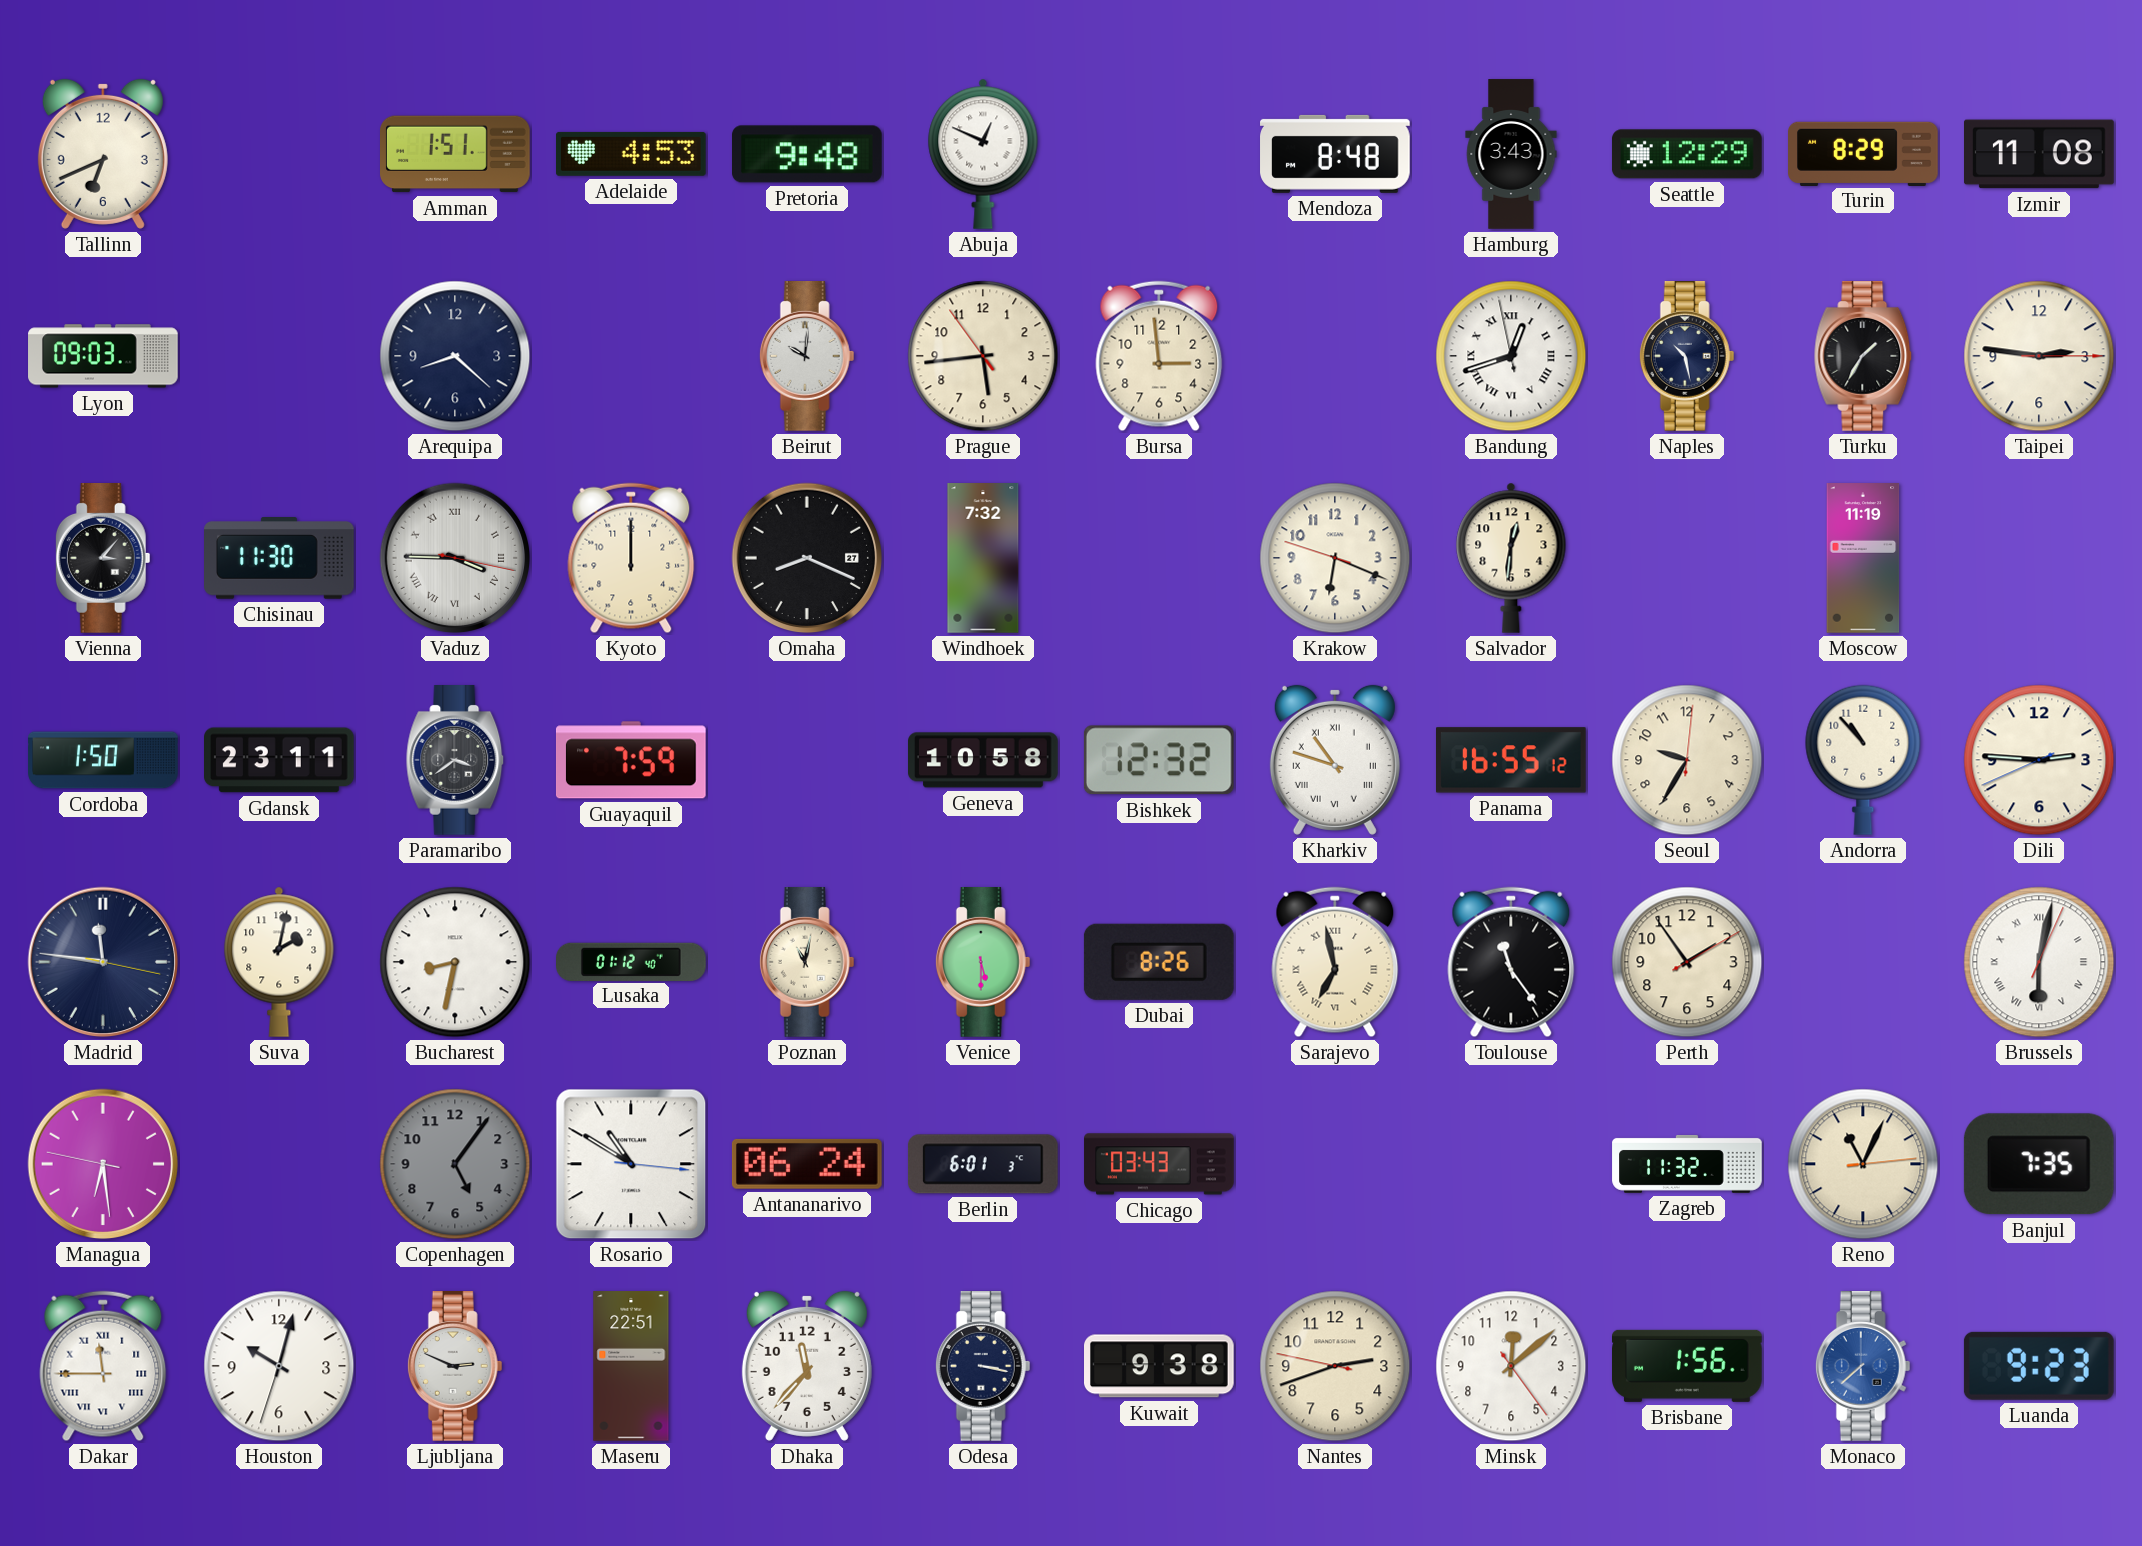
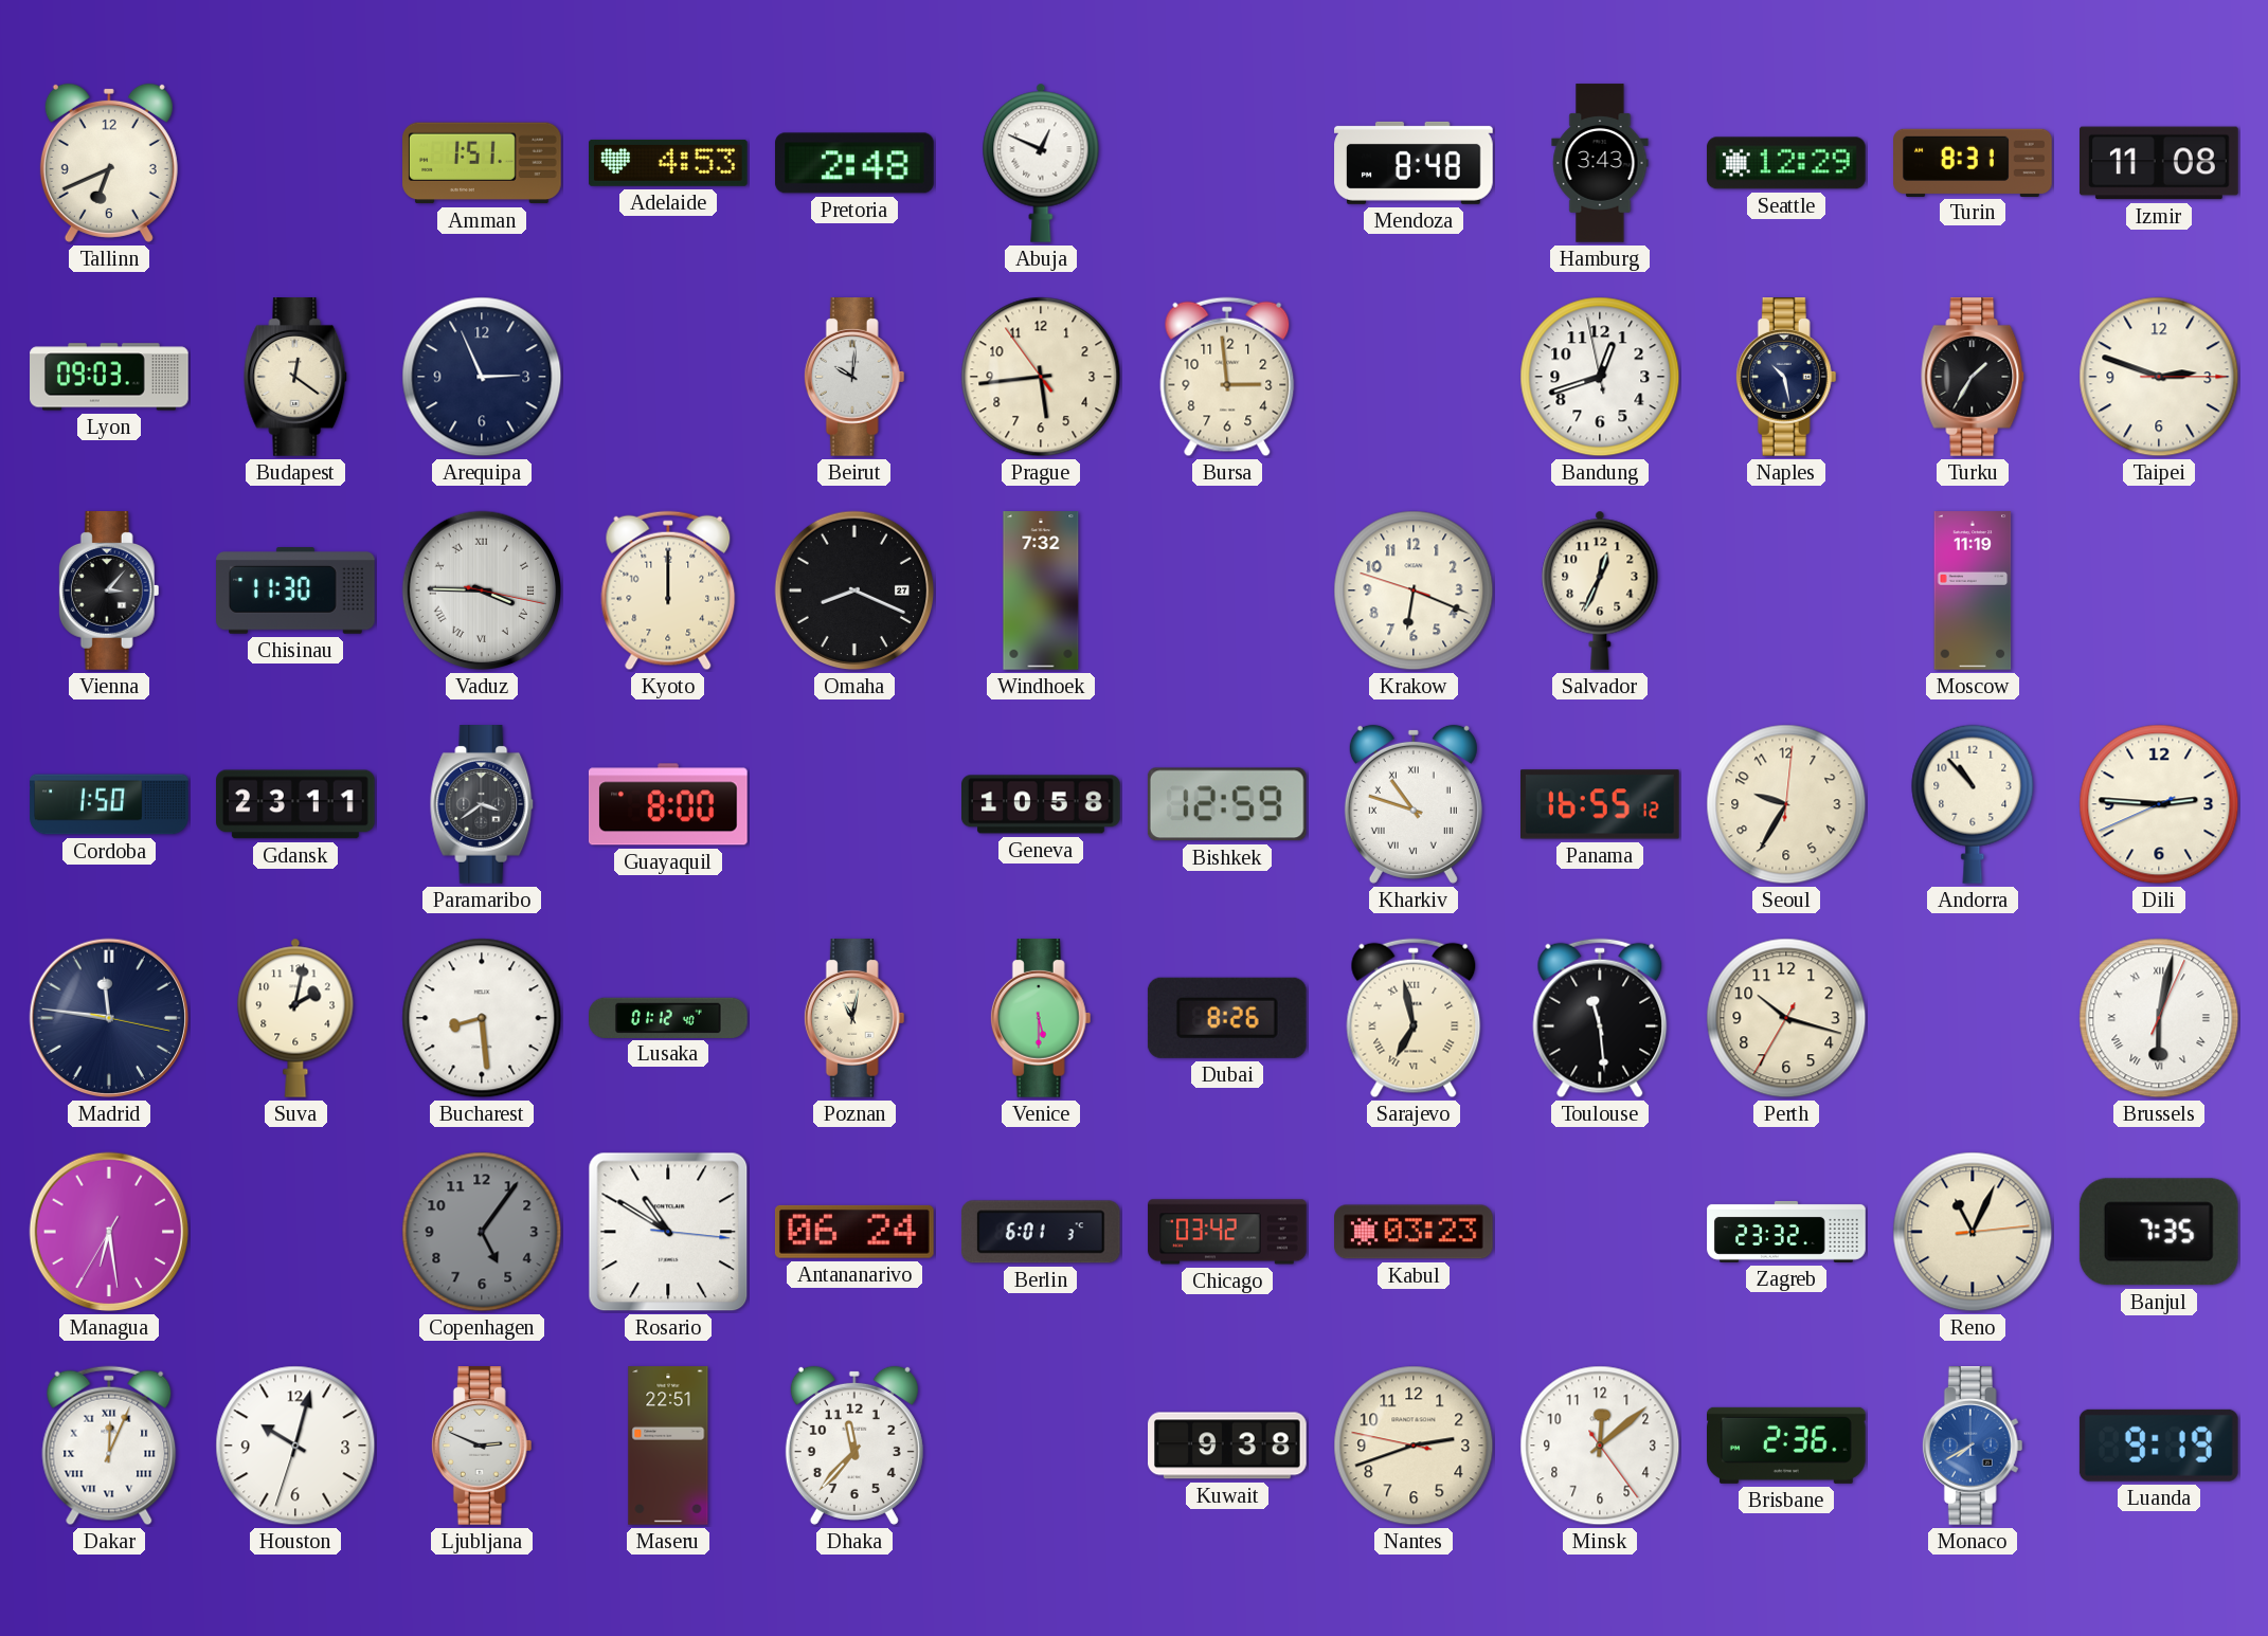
Pretoria: 9:48 -> 2:48
Turin: 8:29 -> 8:31
Budapest: none -> 12:21
Arequipa: 8:22 -> 2:56
Bandung numerals: Roman -> Arabic
Taipei: 2:46 -> 2:48
Salvador: 12:31 -> 12:34
Guayaquil: 7:59 -> 8:00
Bishkek: 12:32 -> 12:59
Bucharest: 8:32 -> 8:29
Toulouse: 11:24 -> 11:29
Perth: 1:54 -> 10:17
Managua: 6:28:47 -> 6:28:35
Chicago: 03:43 -> 03:42
Kabul: none -> 03:23
Zagreb: 11:32 -> 23:32
Dakar: 11:45 -> 12:04
Odesa: 3:17 -> none
Brisbane: 1:56 -> 2:36
Monaco: 7:38 -> 7:40
Luanda: 9:23 -> 9:19
